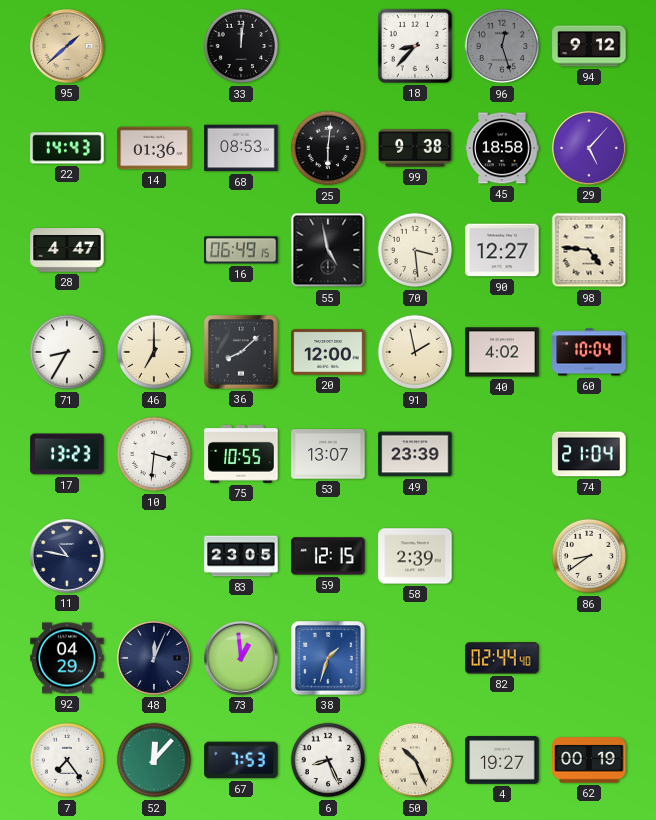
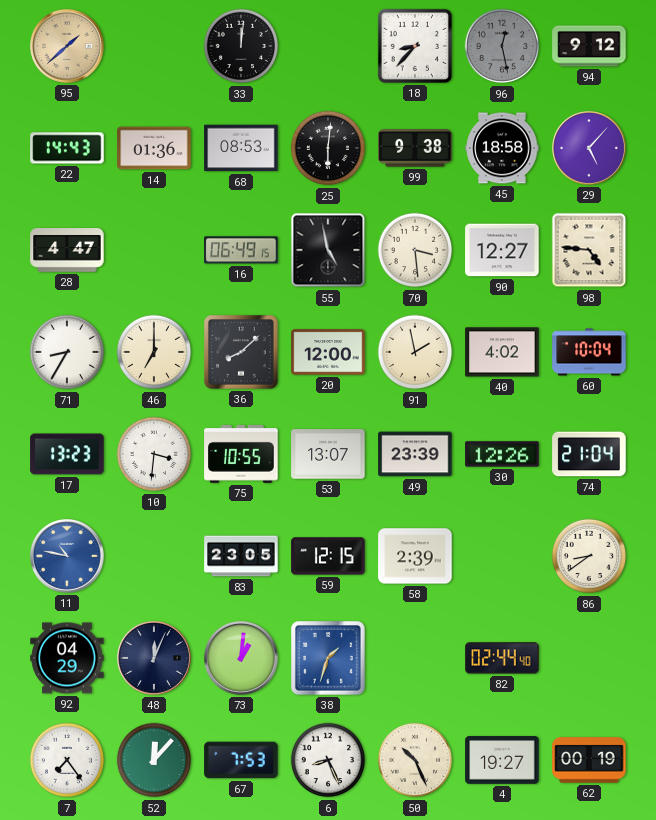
96: 12:27 -> 12:28
30: none -> 12:26
11 dial: navy -> blue
73: 12:59 -> 1:01
